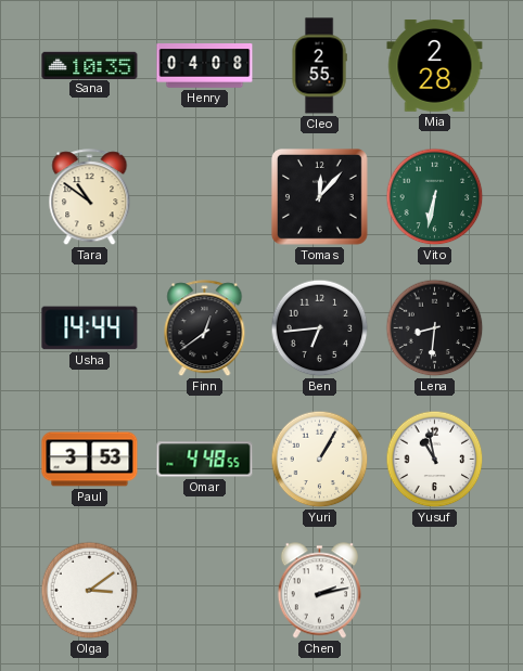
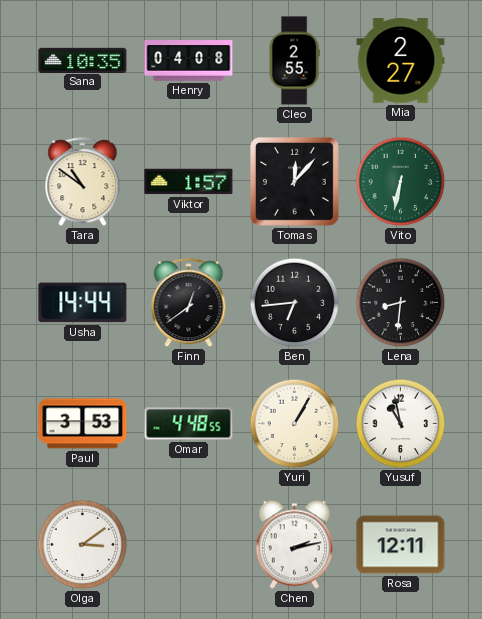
Mia: 2:28 -> 2:27
Viktor: none -> 1:57
Rosa: none -> 12:11
